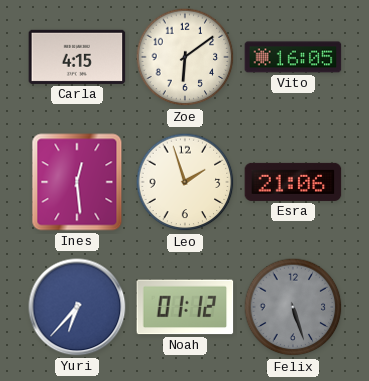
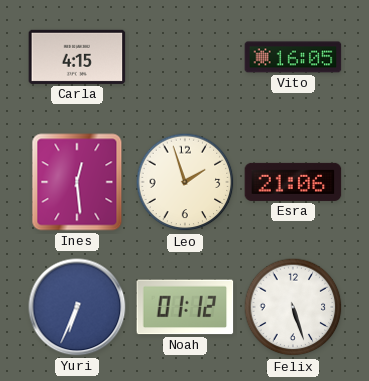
Zoe: 6:09 -> none
Yuri: 6:37 -> 6:34
Felix dial: grey -> white
